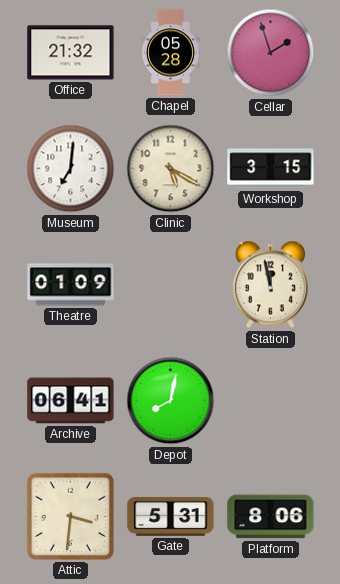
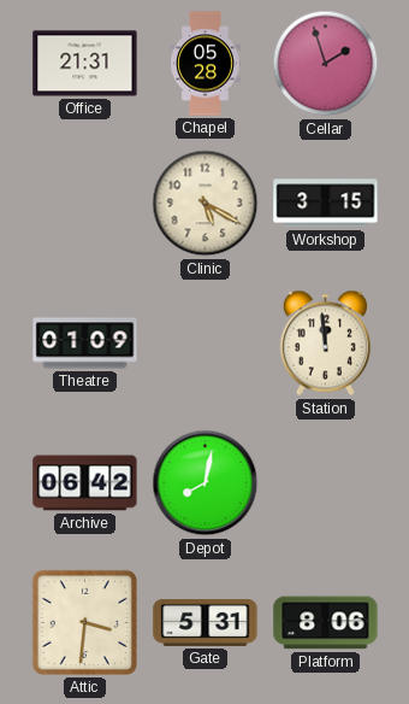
Office: 21:32 -> 21:31
Museum: 7:01 -> none
Station: 11:58 -> 11:59
Archive: 06:41 -> 06:42
